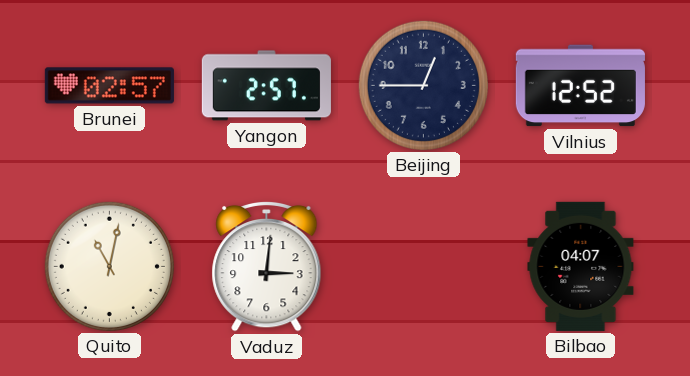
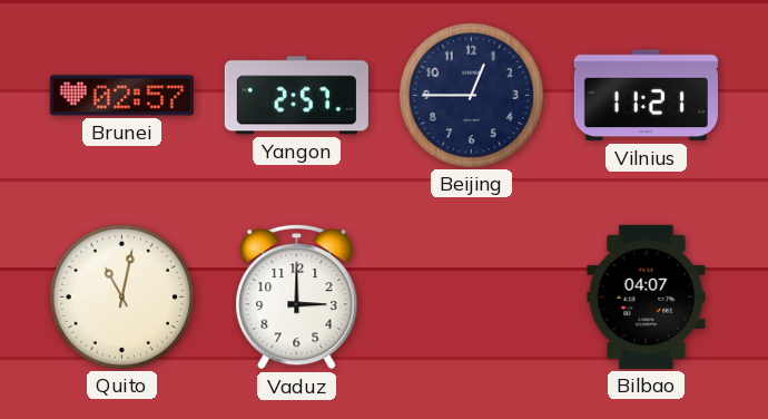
Vilnius: 12:52 -> 11:21
Vaduz: 3:01 -> 3:00
